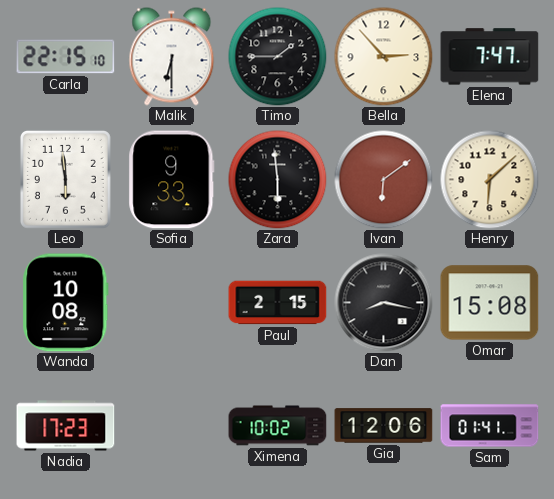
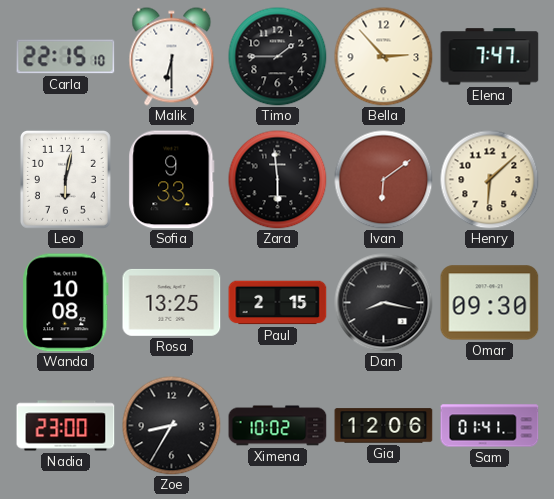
Leo: 5:59 -> 6:02
Rosa: none -> 13:25
Omar: 15:08 -> 09:30
Nadia: 17:23 -> 23:00
Zoe: none -> 8:35
